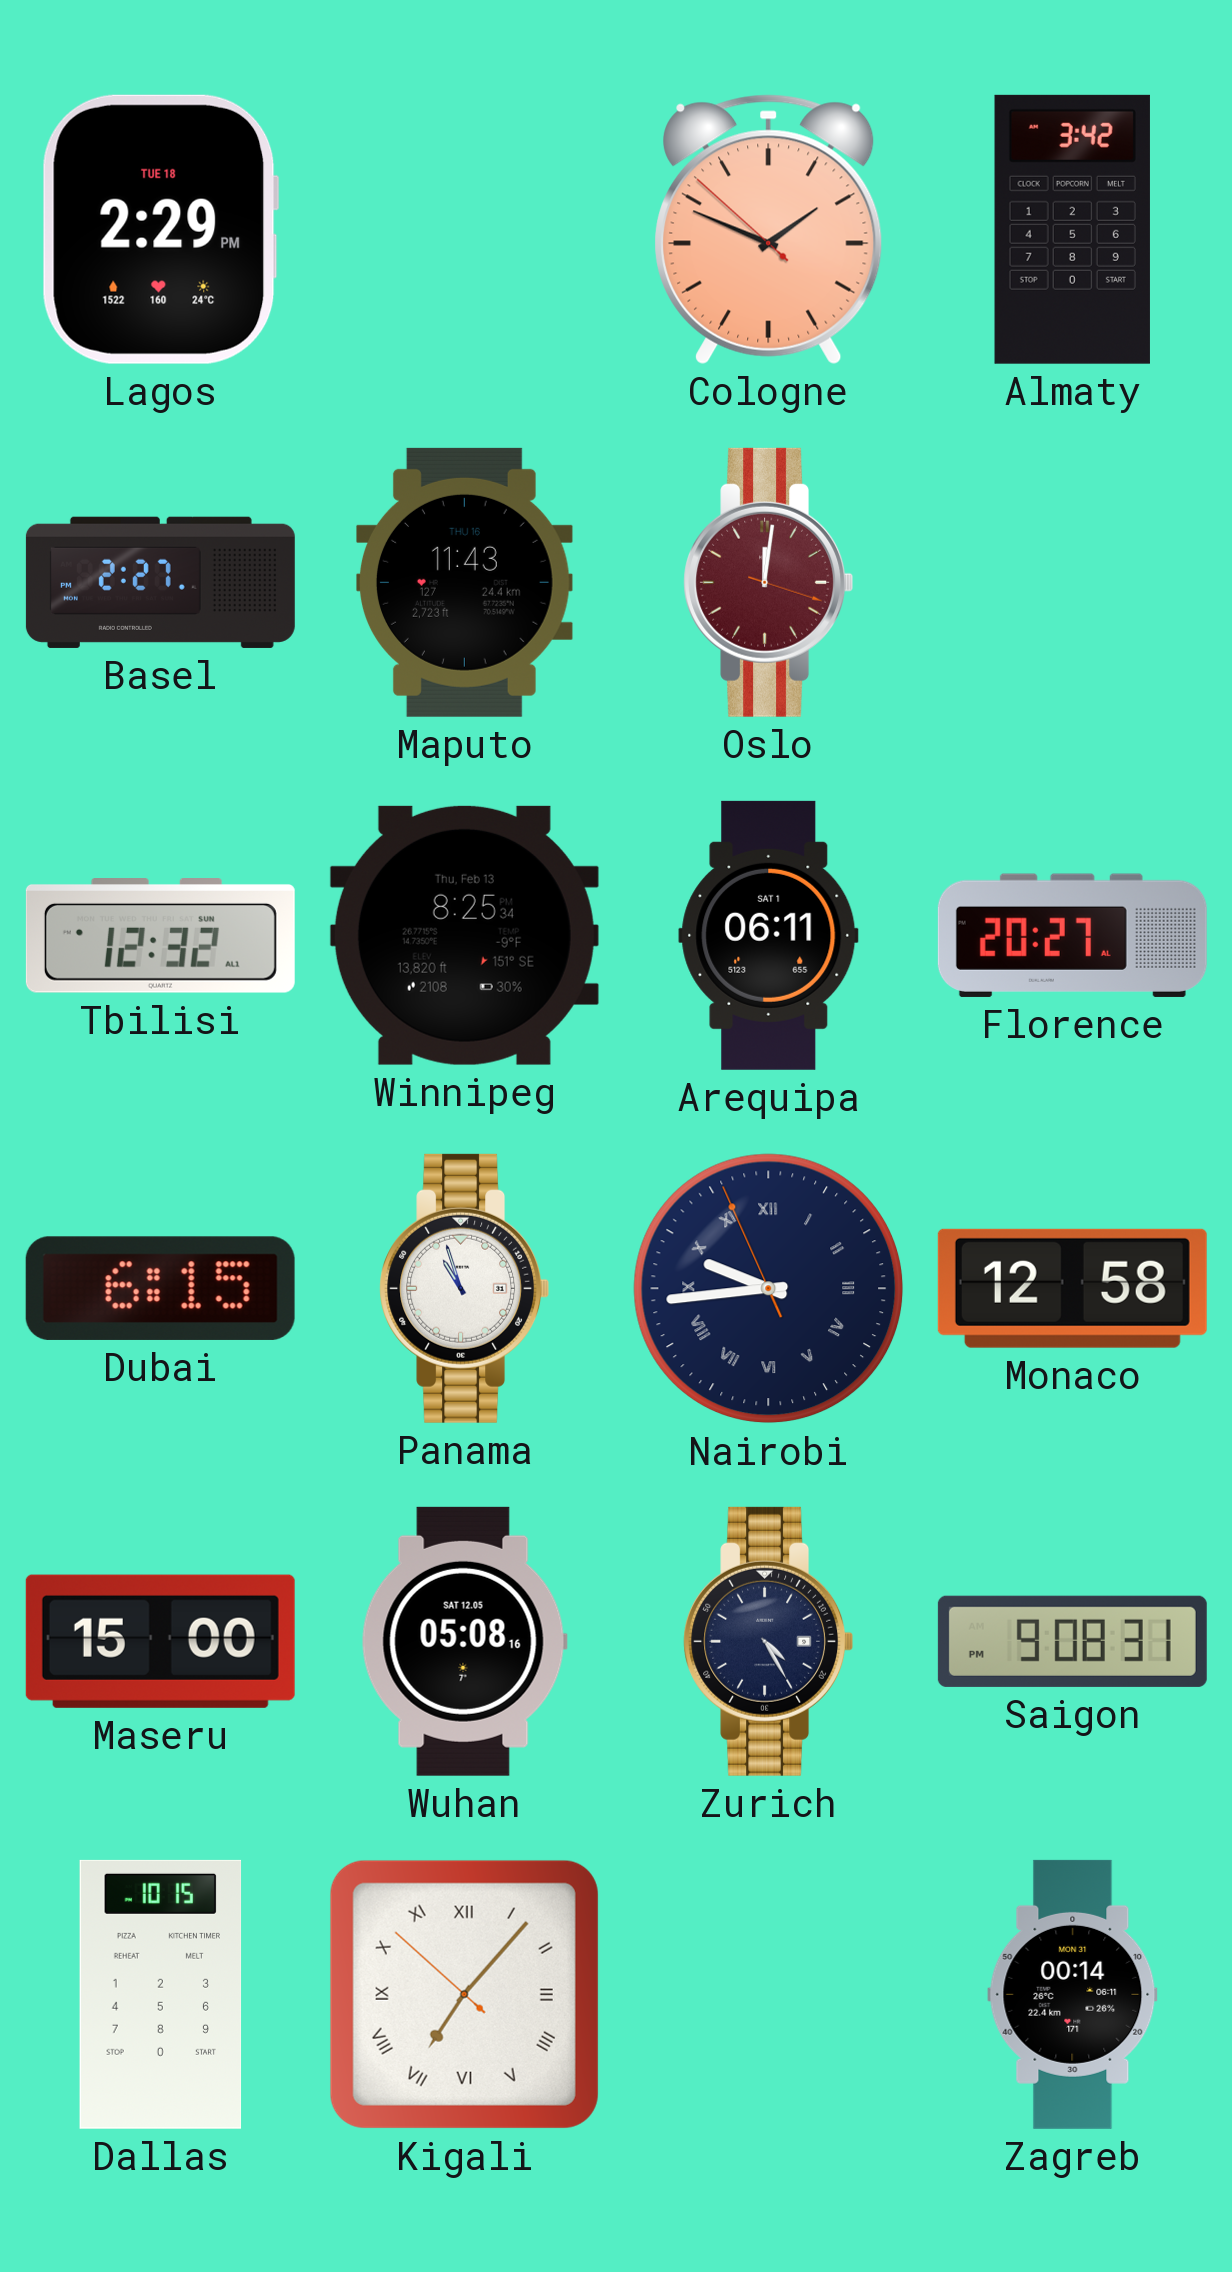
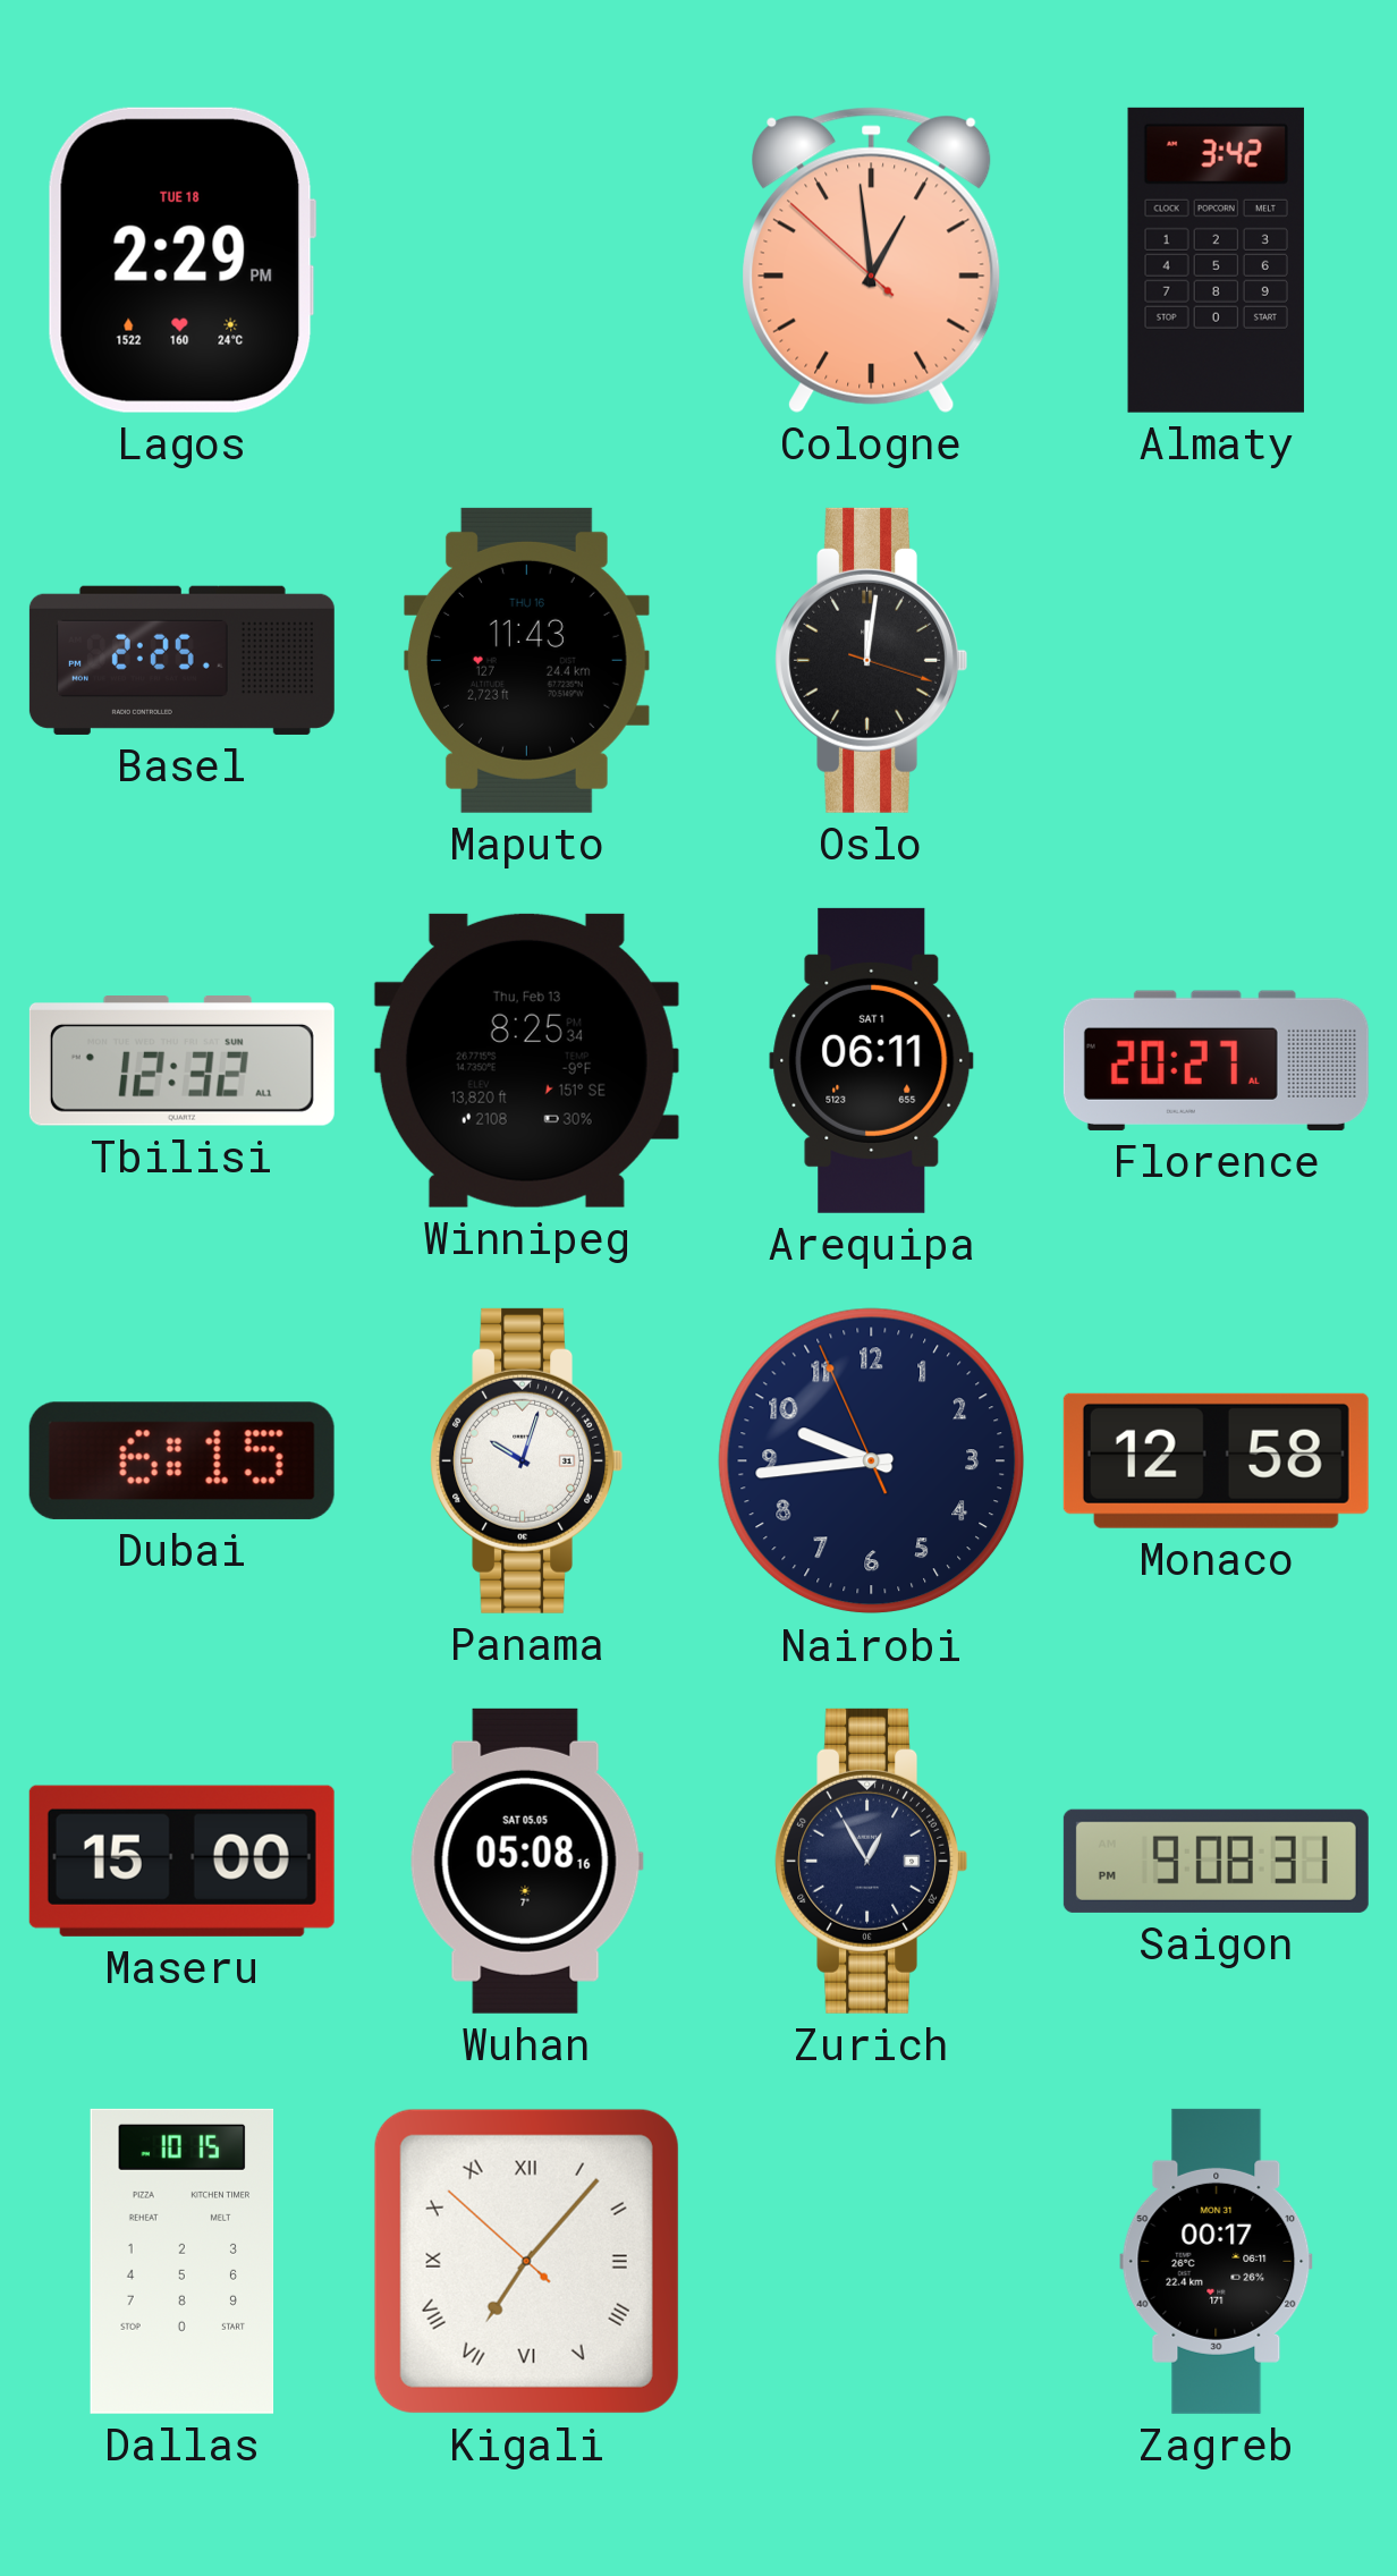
Cologne: 1:48 -> 12:58
Basel: 2:27 -> 2:25
Oslo dial: burgundy -> black
Panama: 10:57 -> 10:03
Nairobi numerals: Roman -> Arabic
Wuhan date: SAT 12.05 -> SAT 05.05
Zurich: 4:25 -> 12:55
Zagreb: 00:14 -> 00:17
